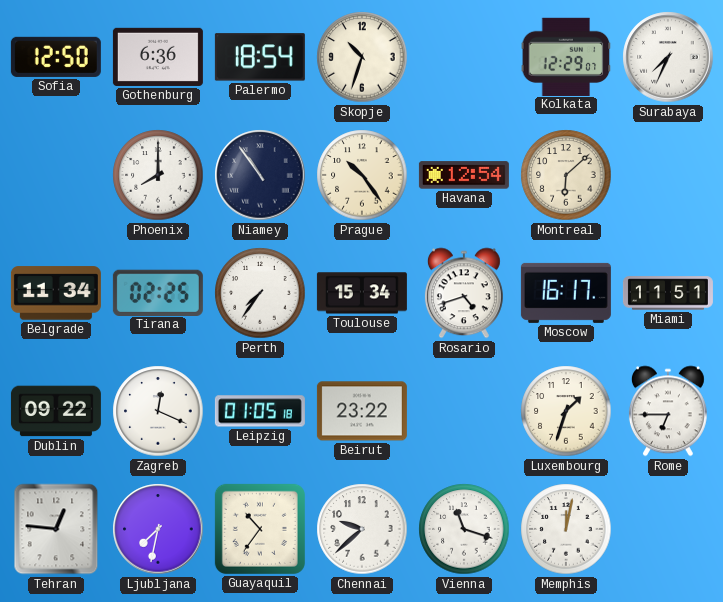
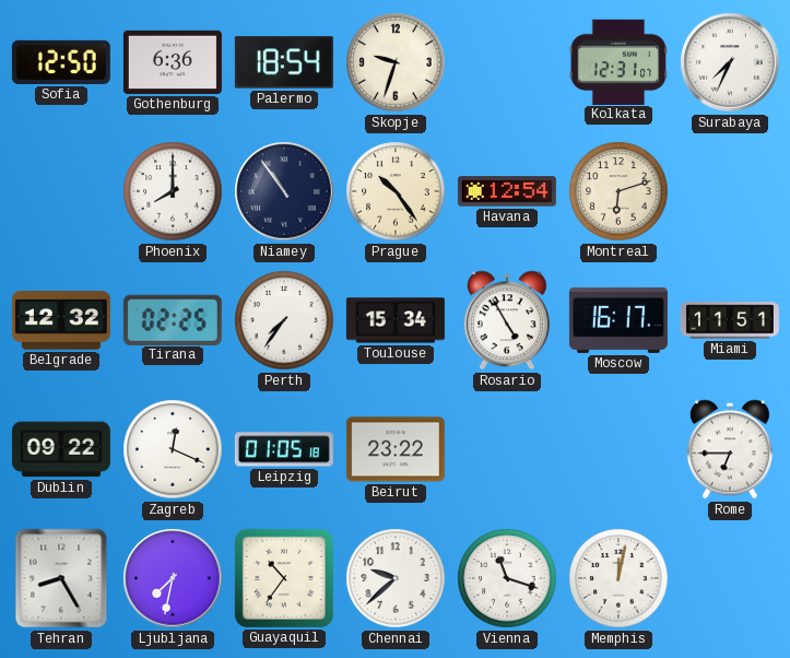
Skopje: 10:33 -> 9:33
Kolkata: 12:29 -> 12:31
Montreal: 6:08 -> 6:12
Belgrade: 11:34 -> 12:32
Rosario: 4:42 -> 4:55
Luxembourg: 1:33 -> none
Tehran: 12:46 -> 8:25
